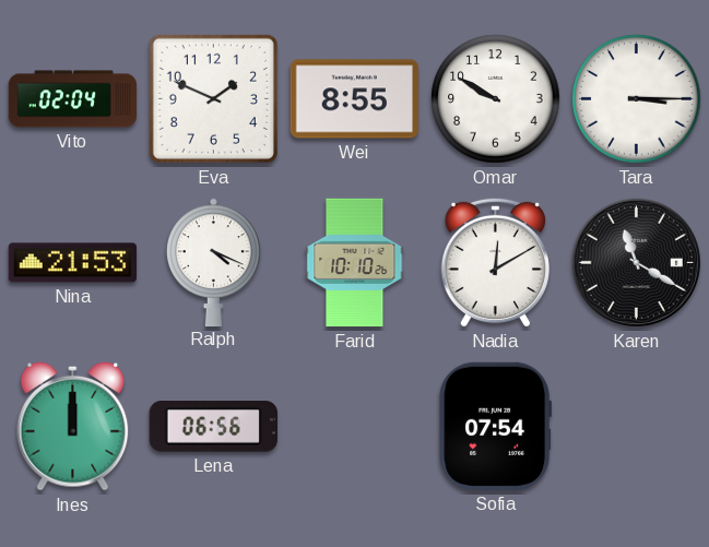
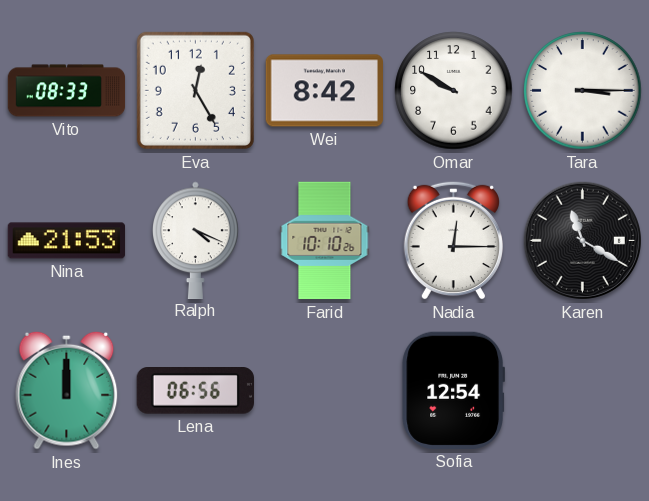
Vito: 02:04 -> 08:33
Eva: 1:49 -> 12:25
Wei: 8:55 -> 8:42
Nadia: 12:10 -> 12:15
Sofia: 07:54 -> 12:54
